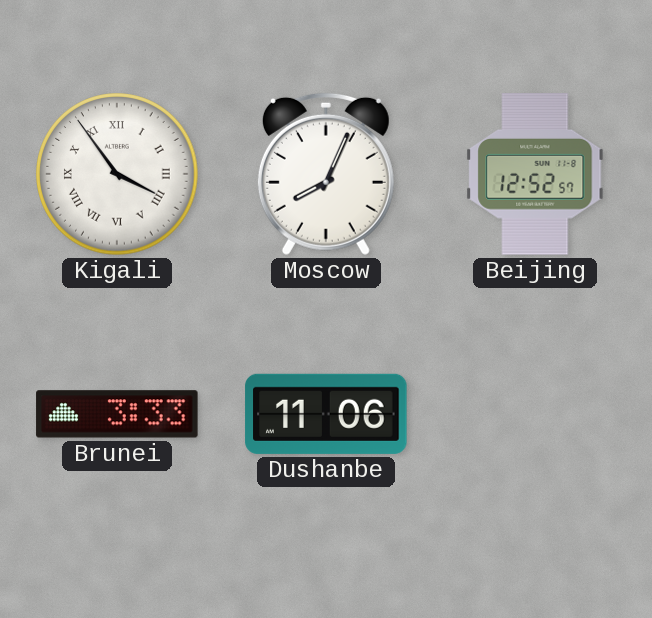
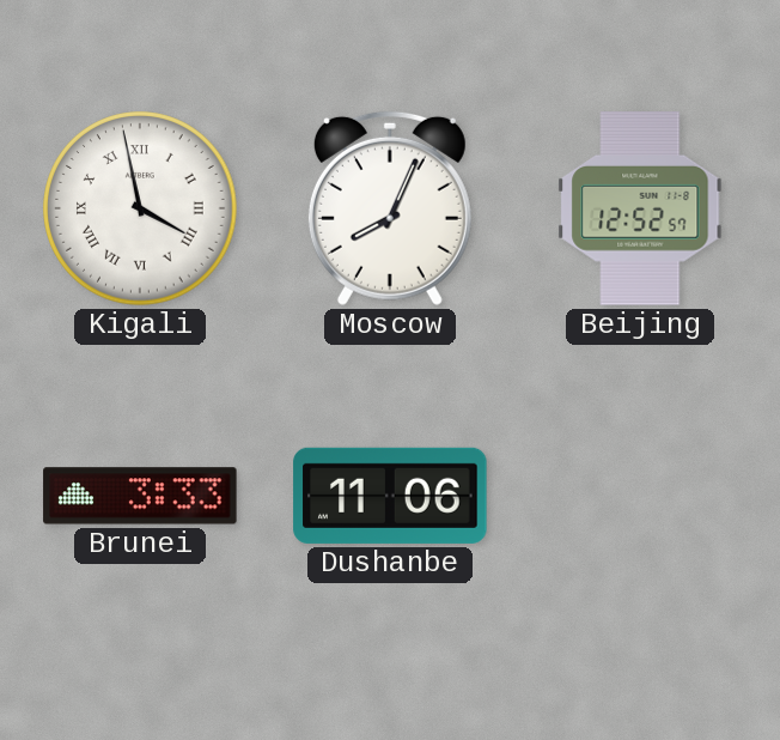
Kigali: 3:54 -> 3:58
